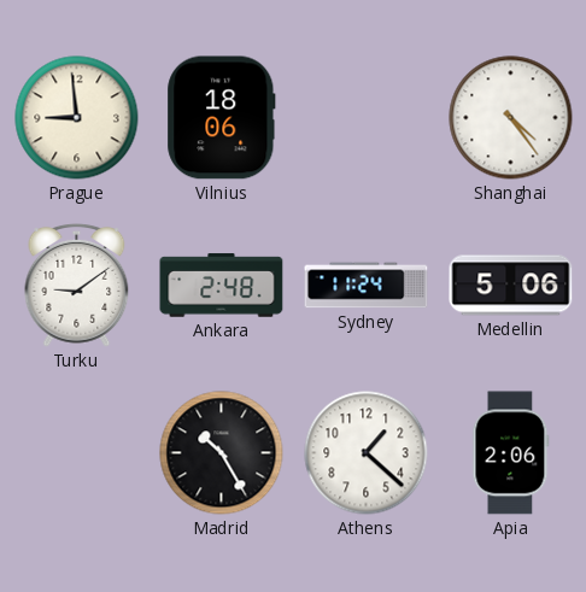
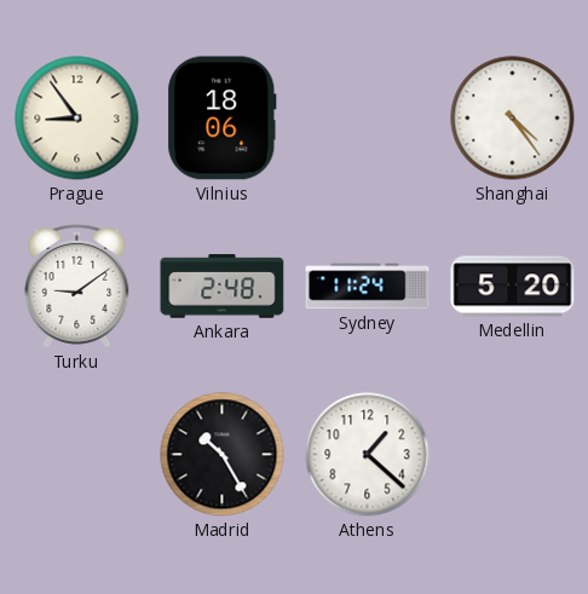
Prague: 8:59 -> 8:54
Medellin: 5:06 -> 5:20
Apia: 2:06 -> none
